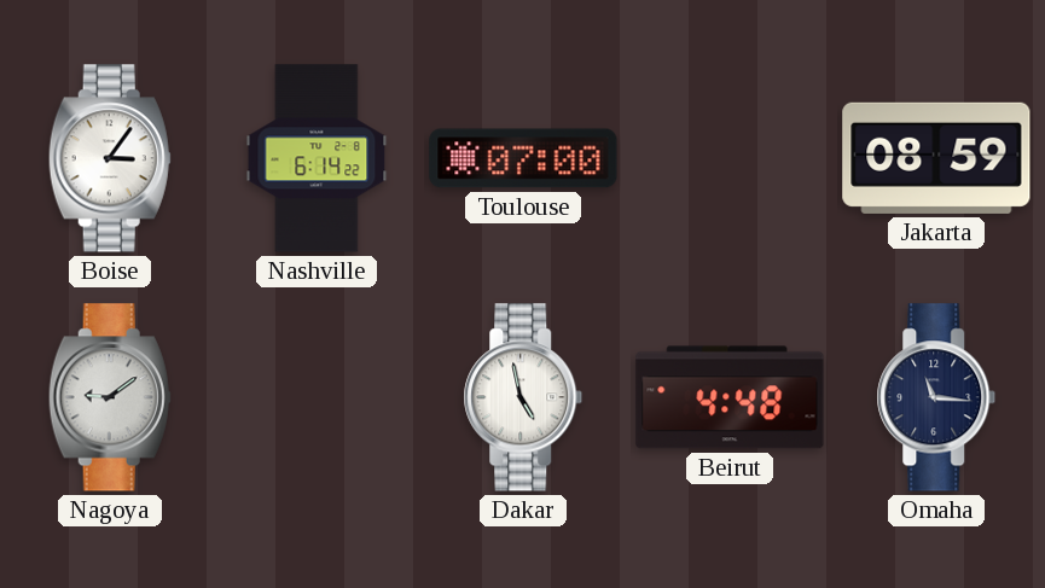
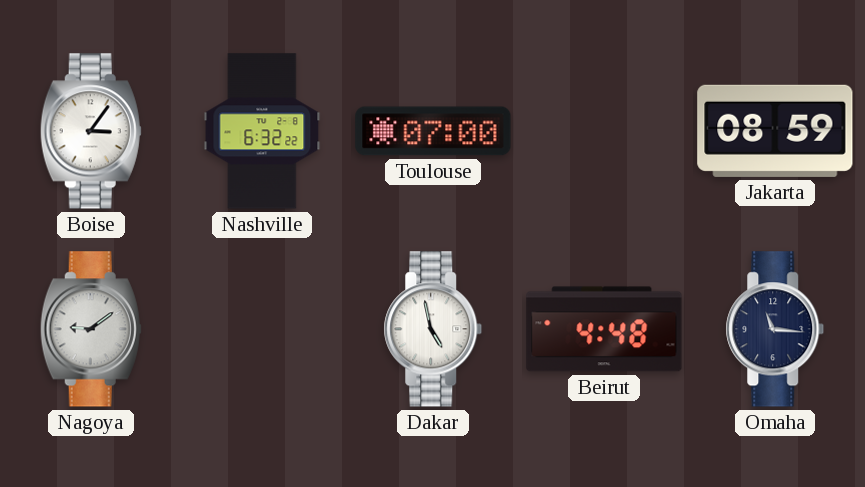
Nashville: 6:14 -> 6:32
